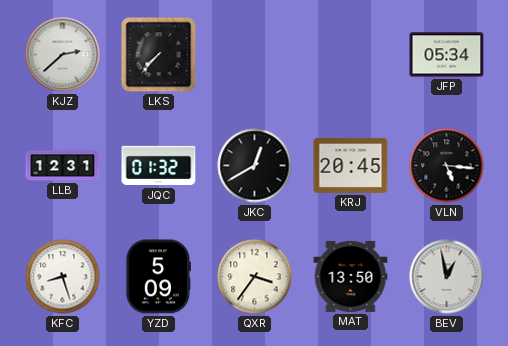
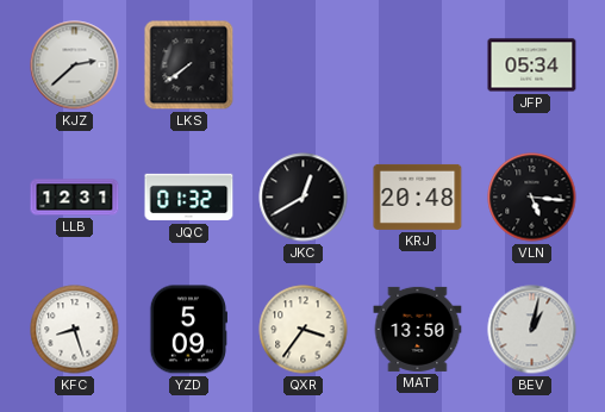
LKS: 7:37 -> 7:39
KRJ: 20:45 -> 20:48
BEV: 12:58 -> 1:02
